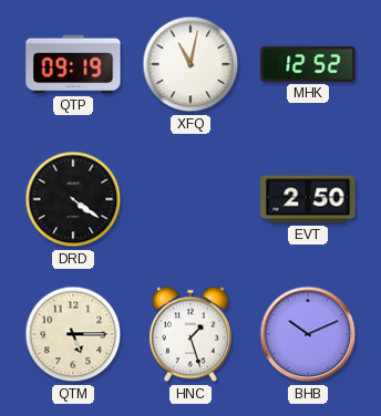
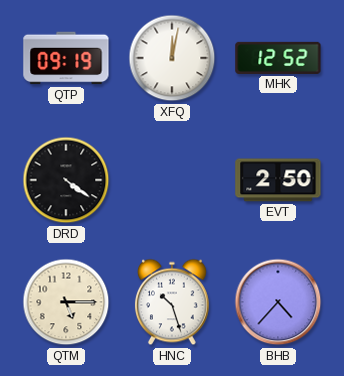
XFQ: 11:02 -> 12:02
HNC: 1:27 -> 10:27
BHB: 10:11 -> 4:37
